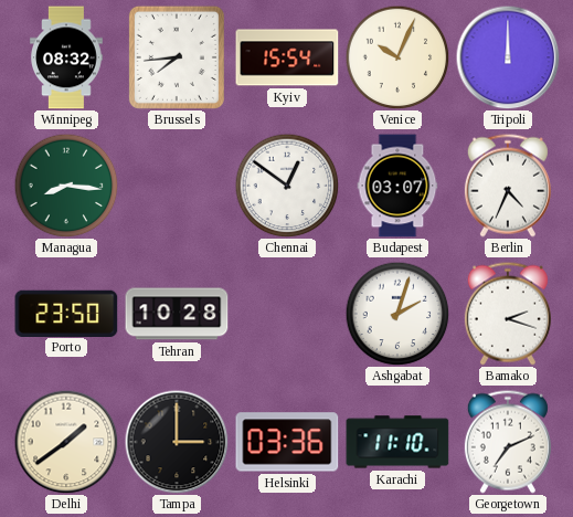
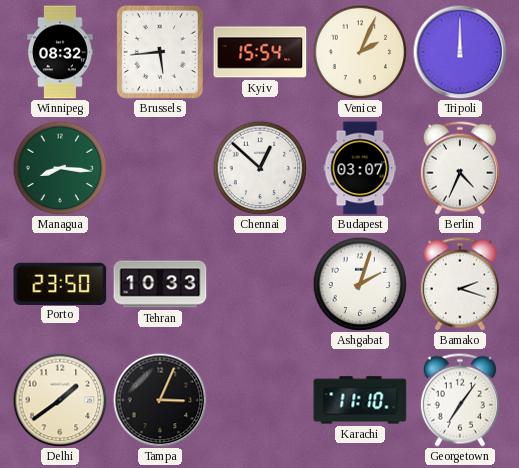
Brussels: 7:44 -> 5:44
Venice: 10:04 -> 2:04
Chennai: 12:51 -> 12:52
Tehran: 10:28 -> 10:33
Tampa: 3:00 -> 3:04
Helsinki: 03:36 -> none
Georgetown: 7:11 -> 7:06
